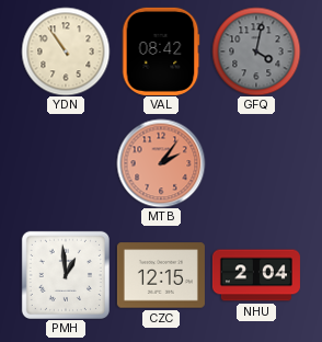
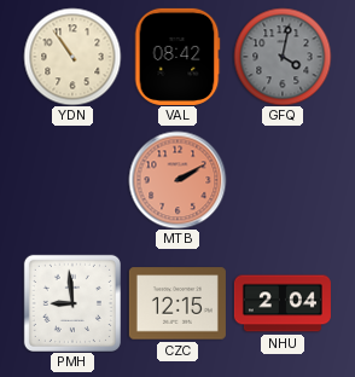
MTB: 2:06 -> 2:10
PMH: 12:59 -> 8:59
